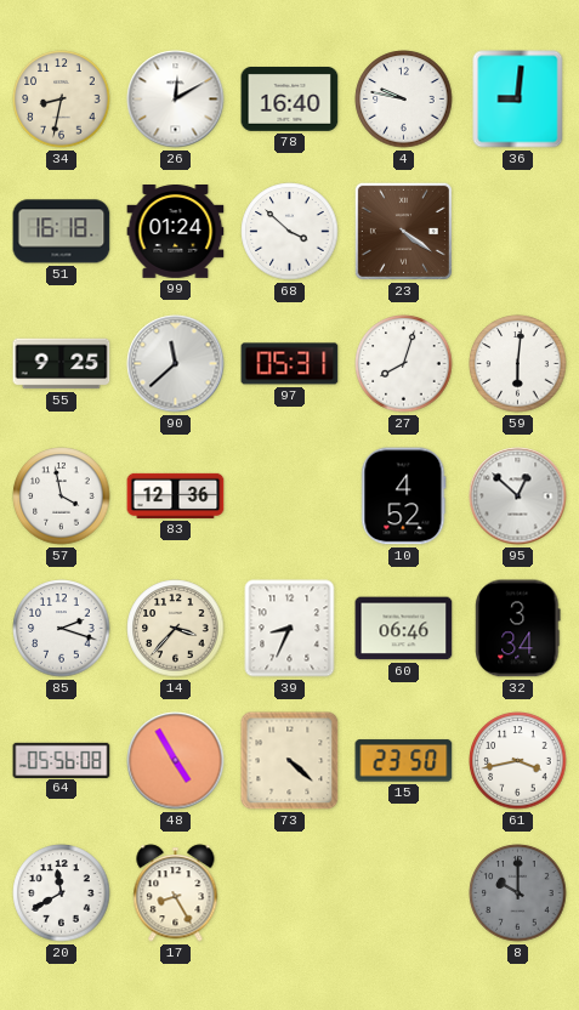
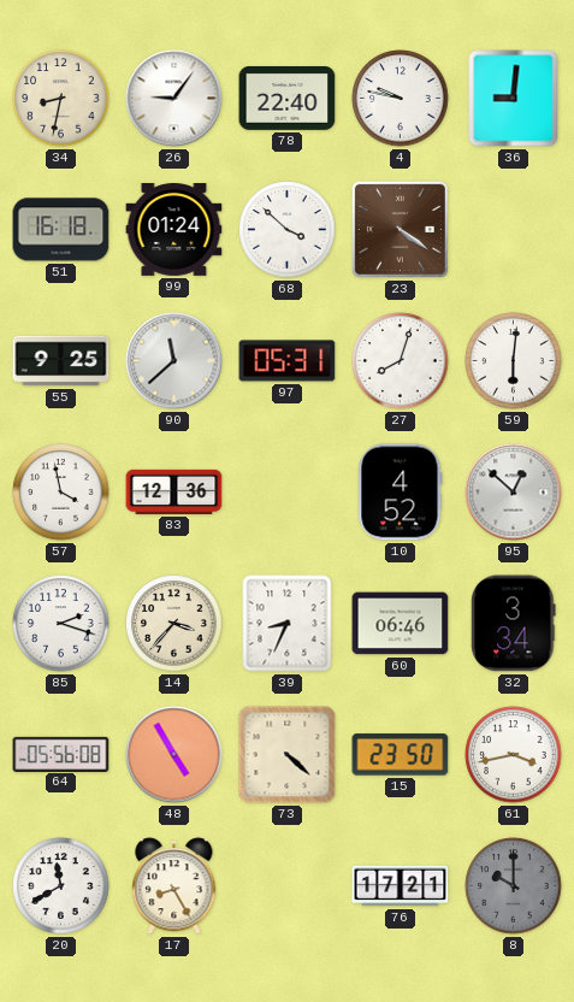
26: 12:10 -> 9:06
78: 16:40 -> 22:40
76: none -> 17:21
